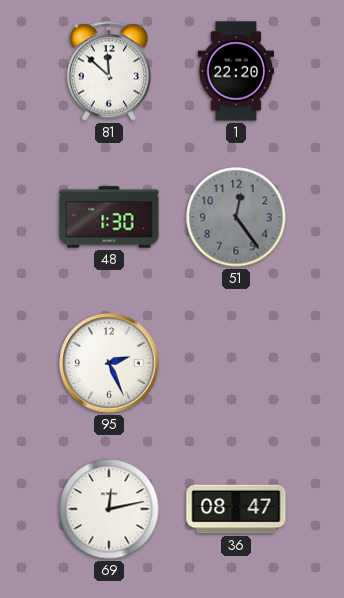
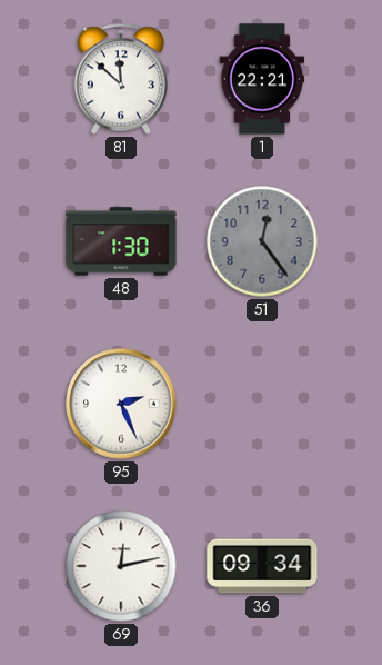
1: 22:20 -> 22:21
36: 08:47 -> 09:34
